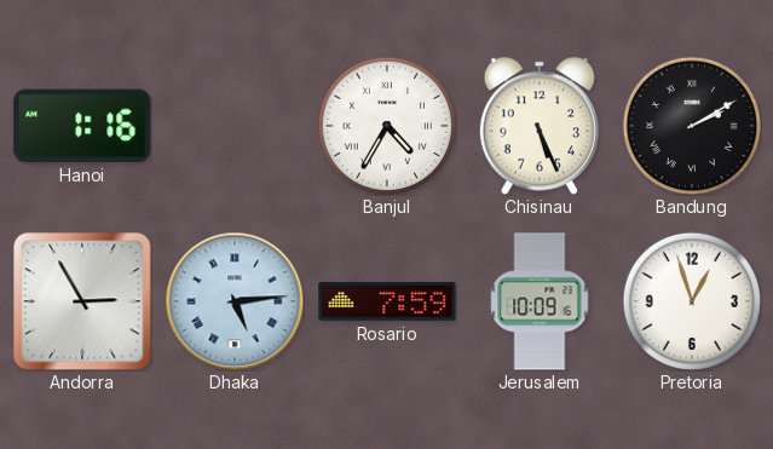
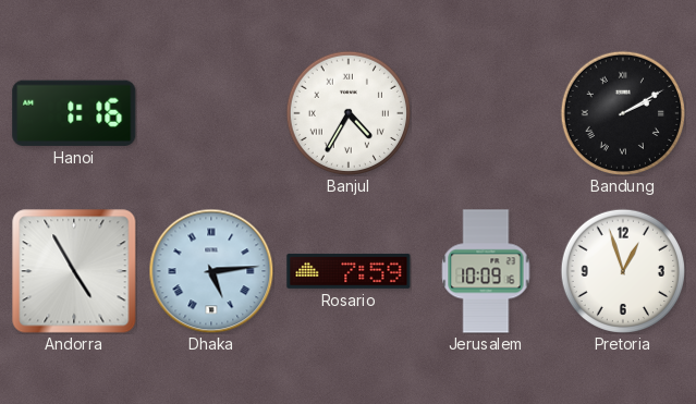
Chisinau: 5:26 -> none
Andorra: 2:55 -> 4:55
